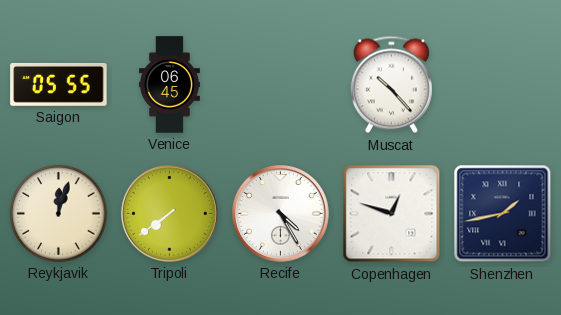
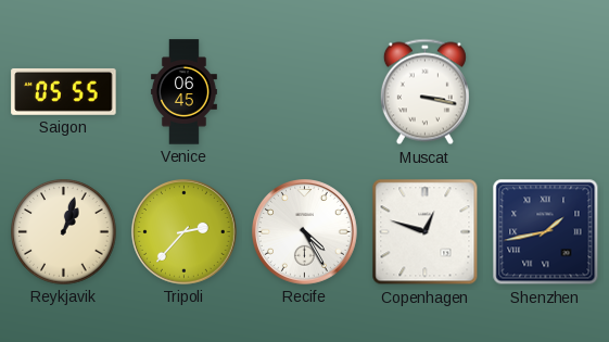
Muscat: 10:23 -> 3:17
Reykjavik: 12:03 -> 1:03
Tripoli: 7:39 -> 2:37
